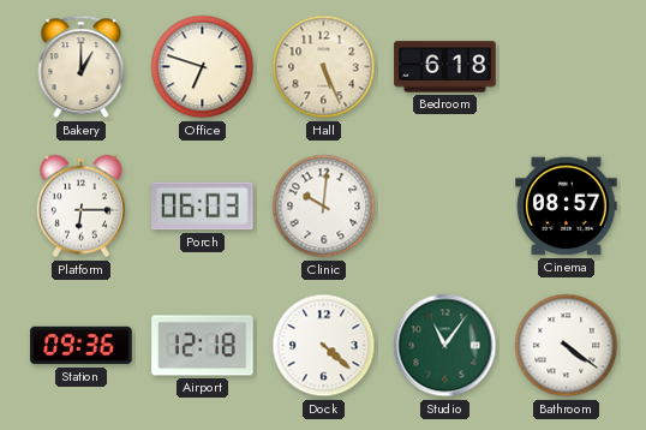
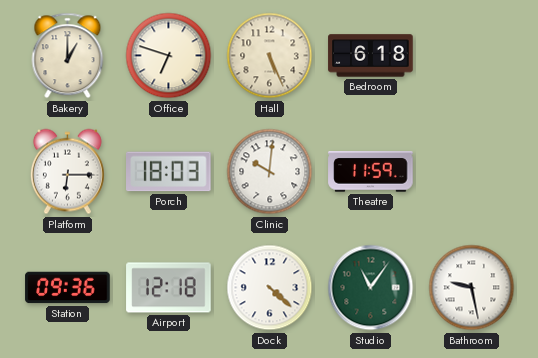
Porch: 06:03 -> 18:03
Theatre: none -> 11:59
Cinema: 08:57 -> none
Bathroom: 4:21 -> 9:28
